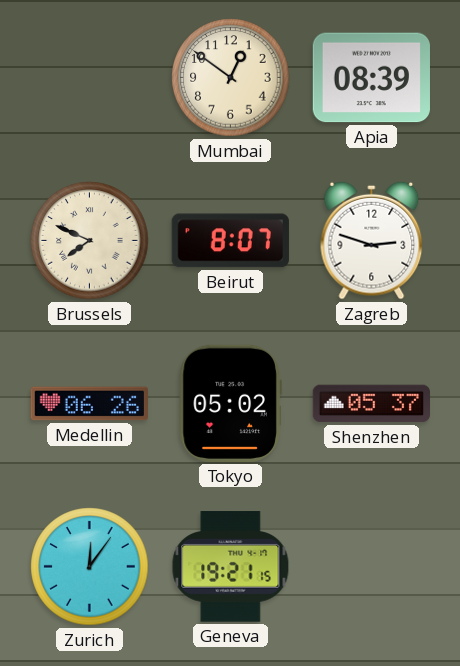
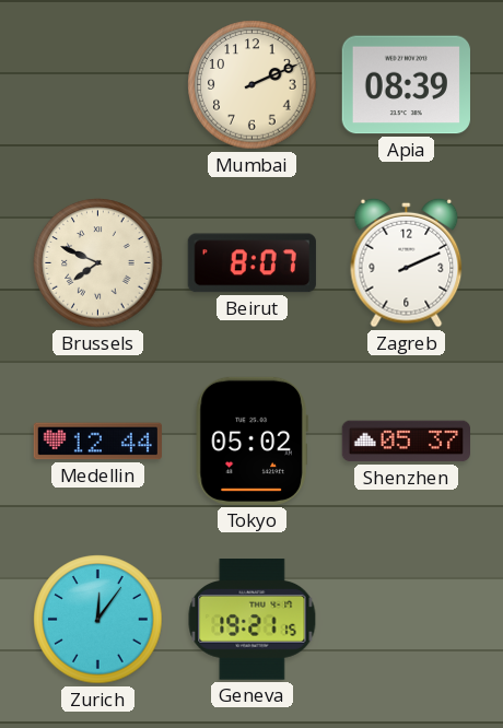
Mumbai: 12:51 -> 2:11
Zagreb: 2:48 -> 2:11
Medellin: 06:26 -> 12:44
